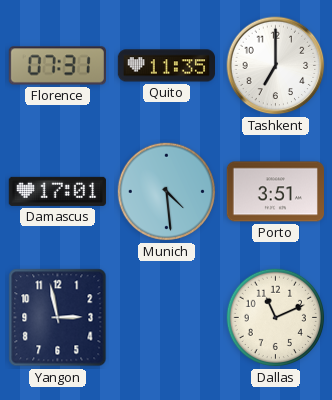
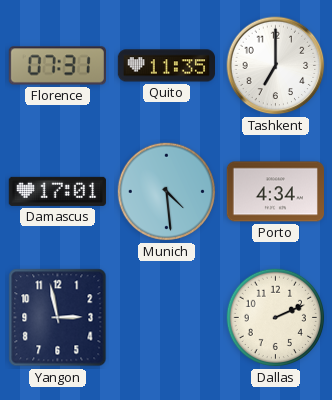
Porto: 3:51 -> 4:34
Dallas: 11:11 -> 2:11
